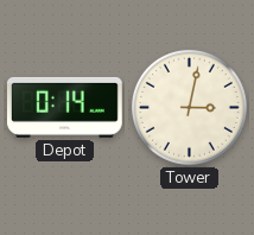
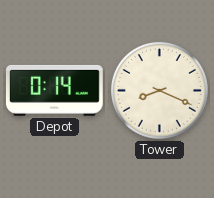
Tower: 3:02 -> 8:19
